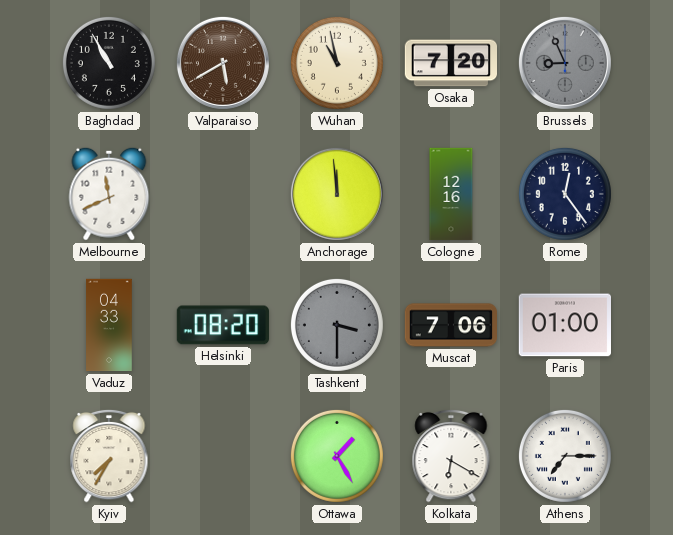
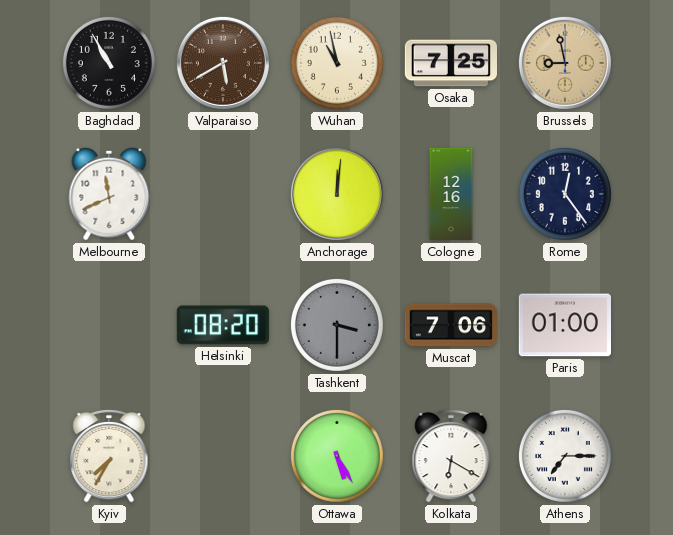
Osaka: 7:20 -> 7:25
Brussels: 8:56 -> 8:58
Brussels dial: grey -> champagne
Anchorage: 11:59 -> 12:01
Vaduz: 04:33 -> none
Ottawa: 1:25 -> 5:25
